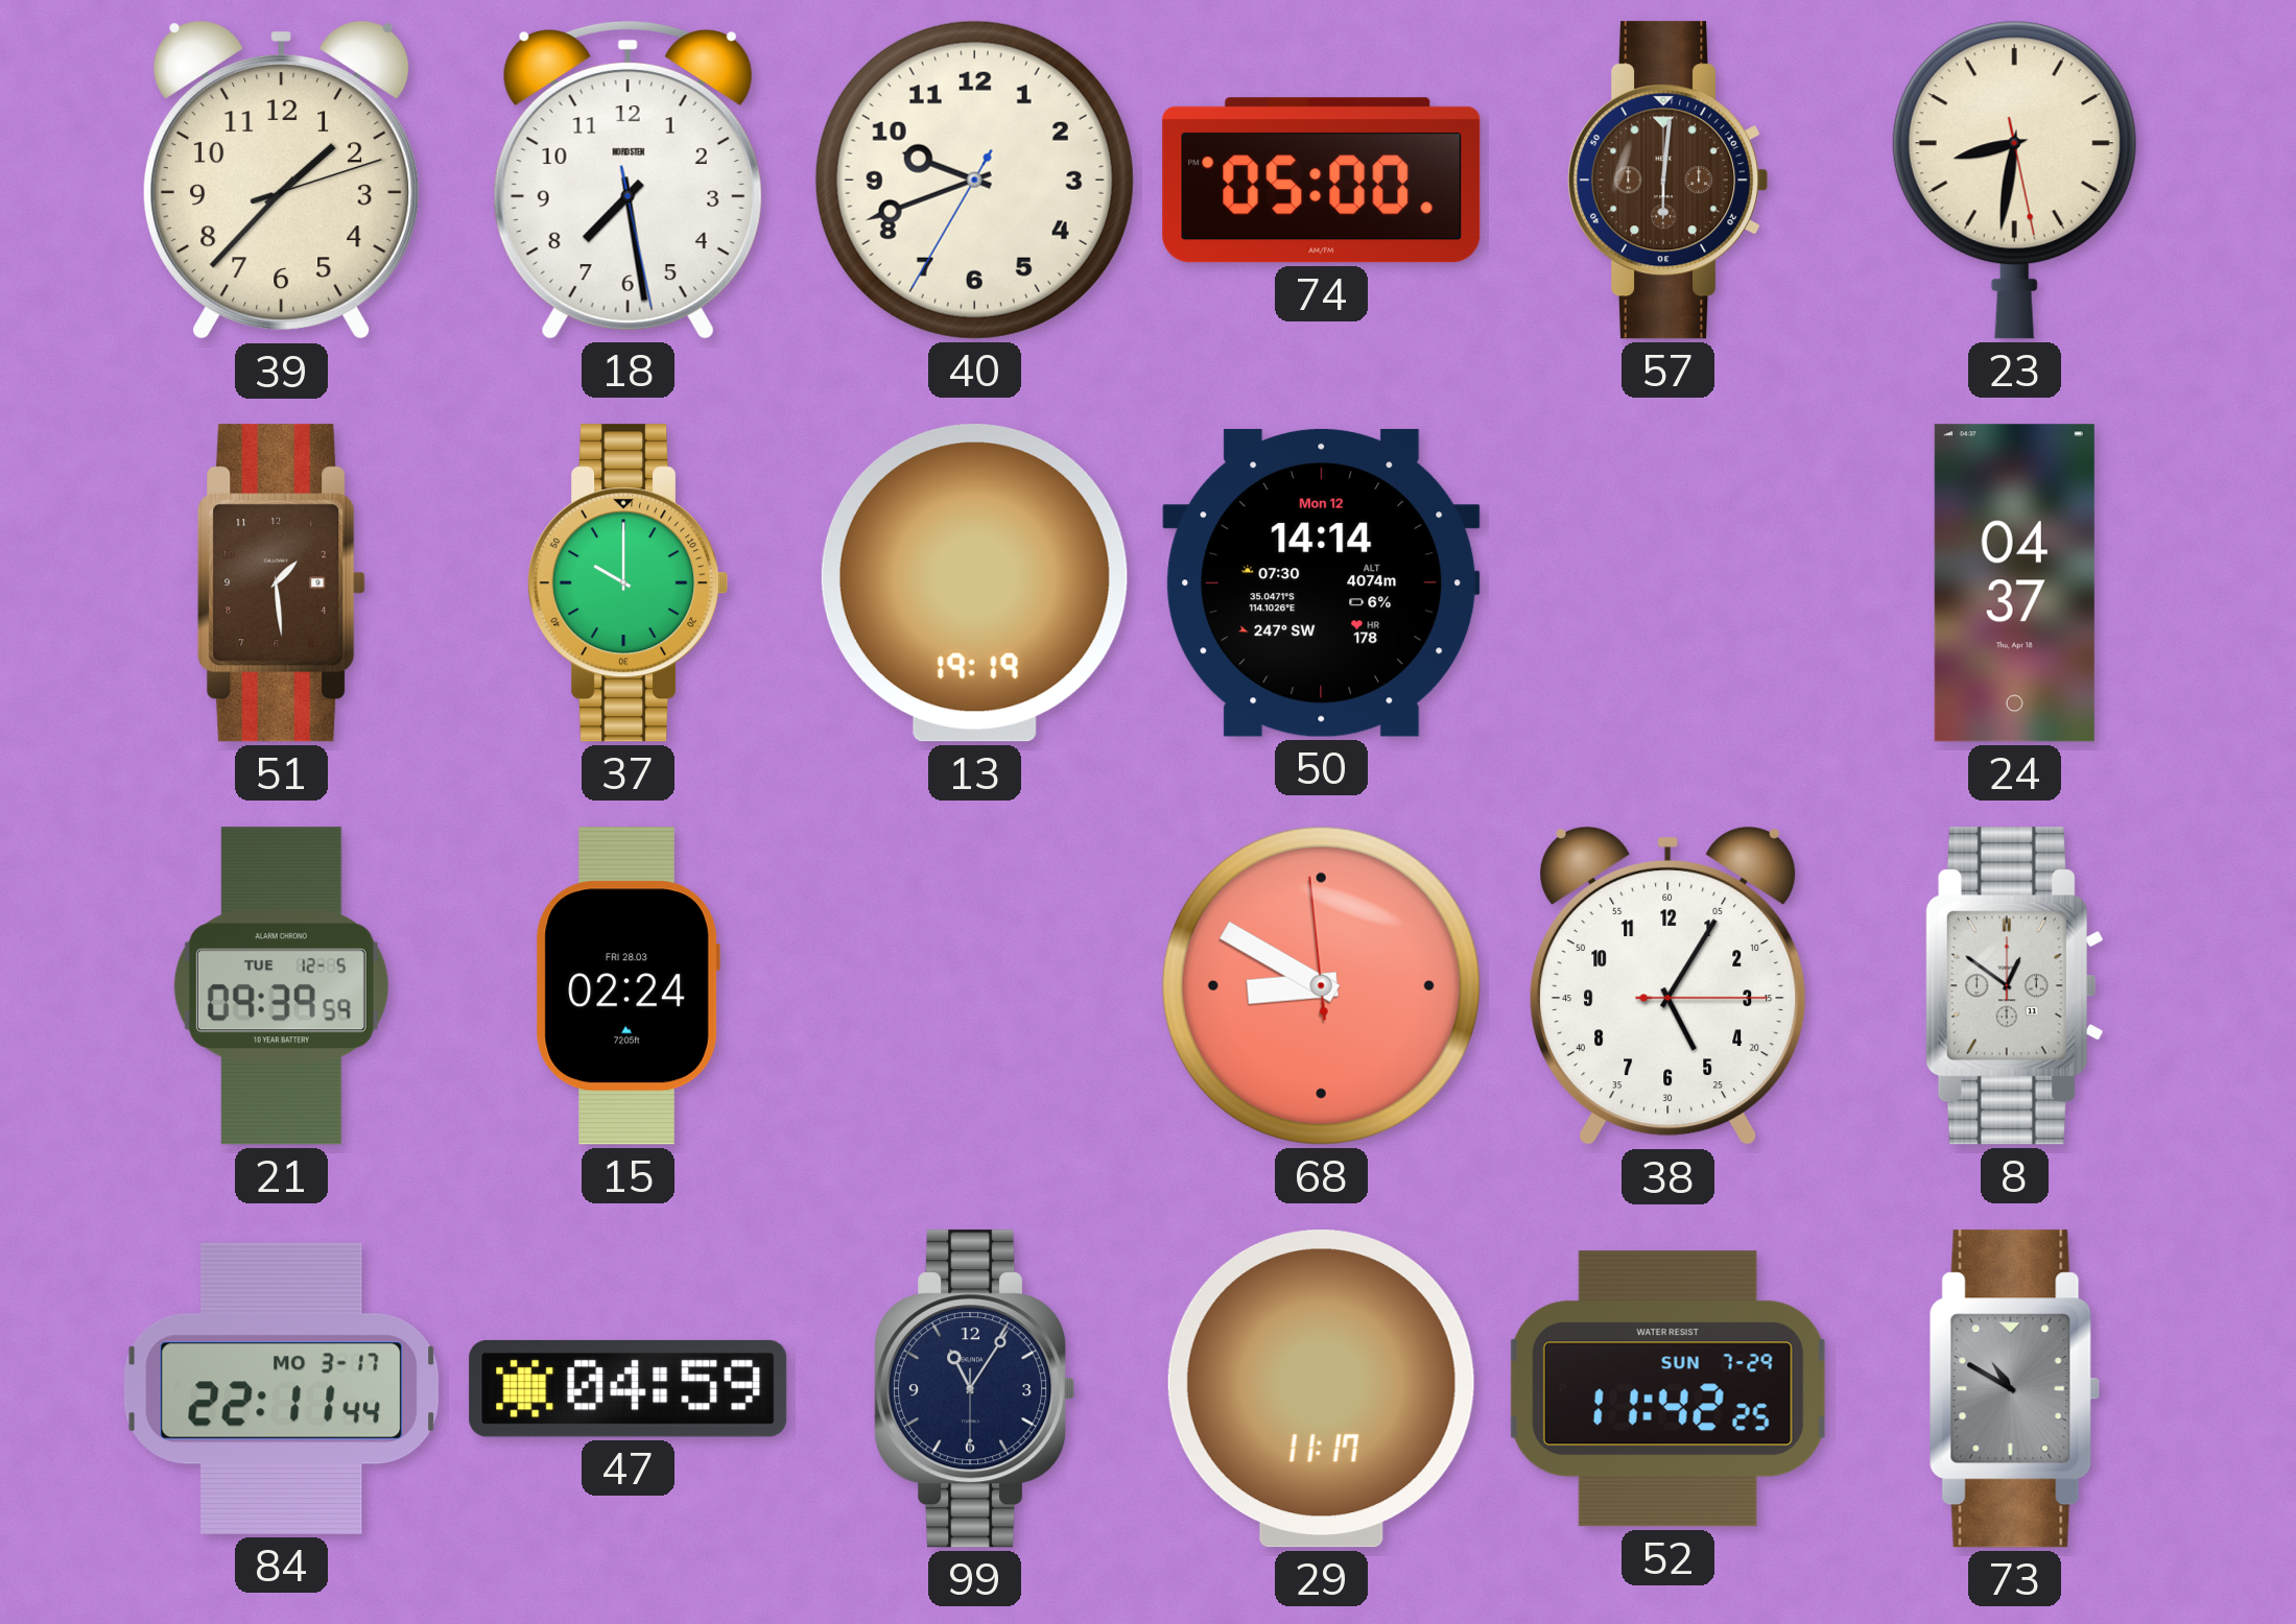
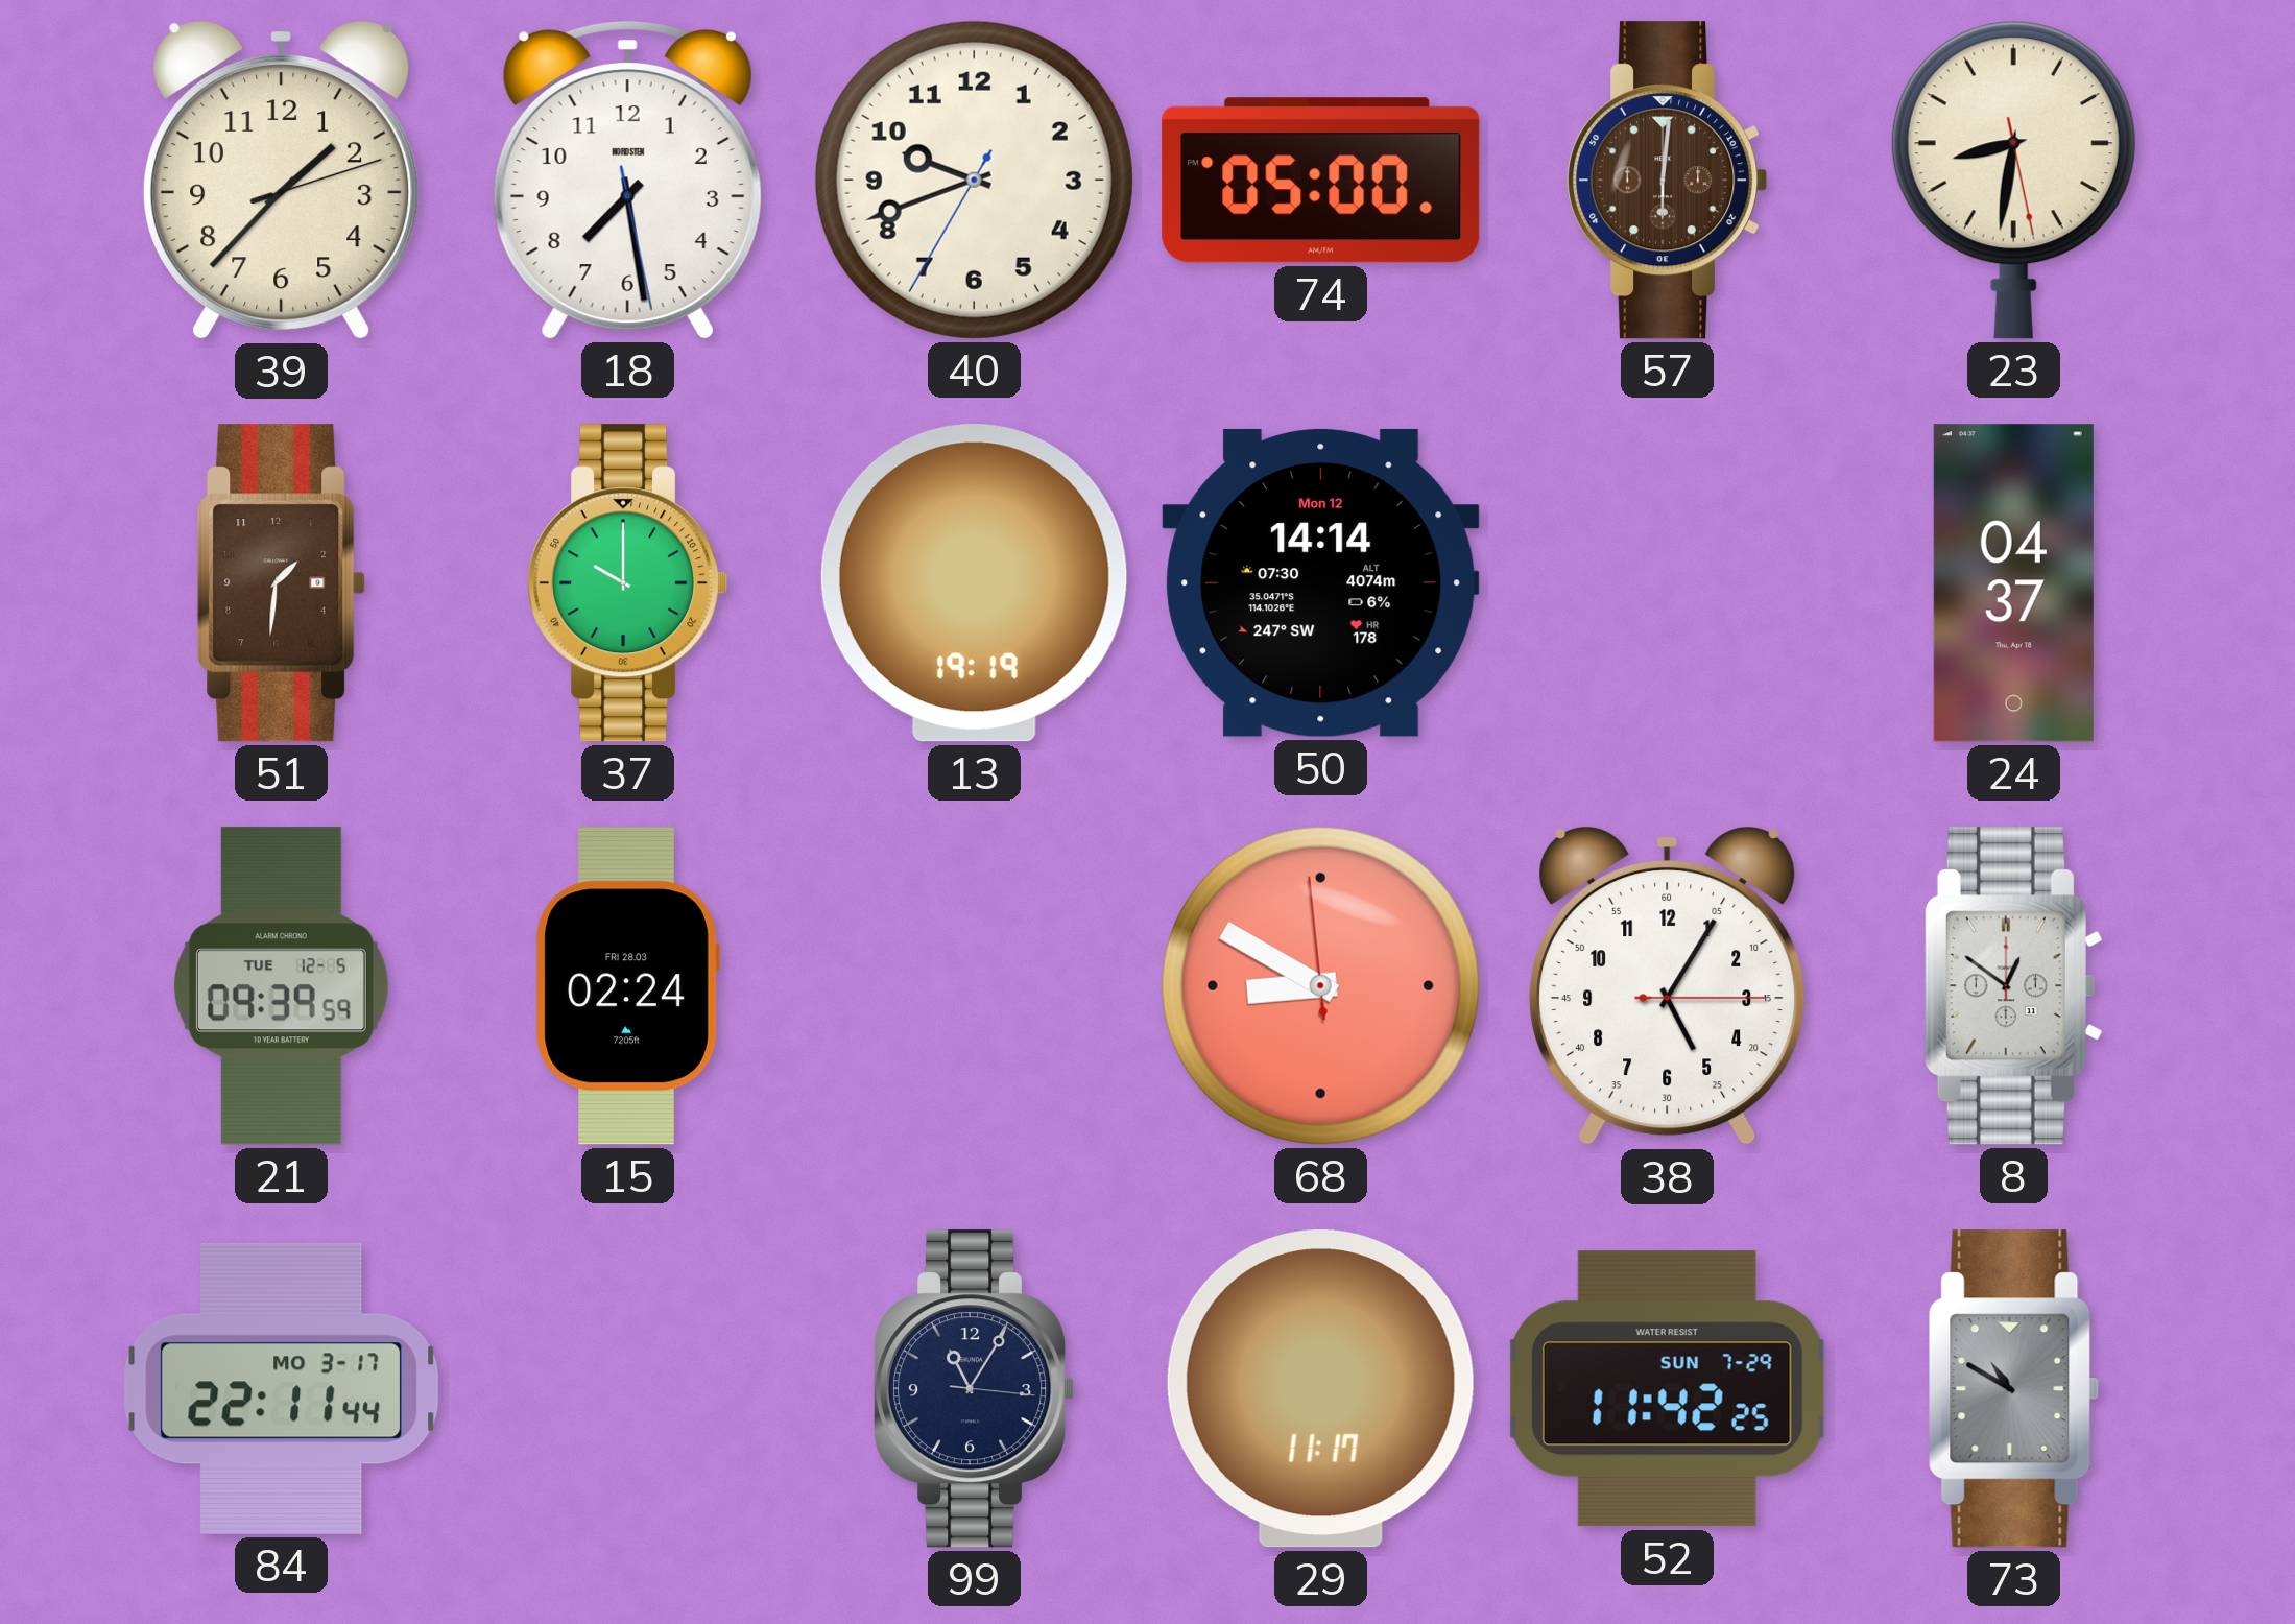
51: 1:29 -> 1:31
47: 04:59 -> none
99: 11:05:30 -> 11:05:16
